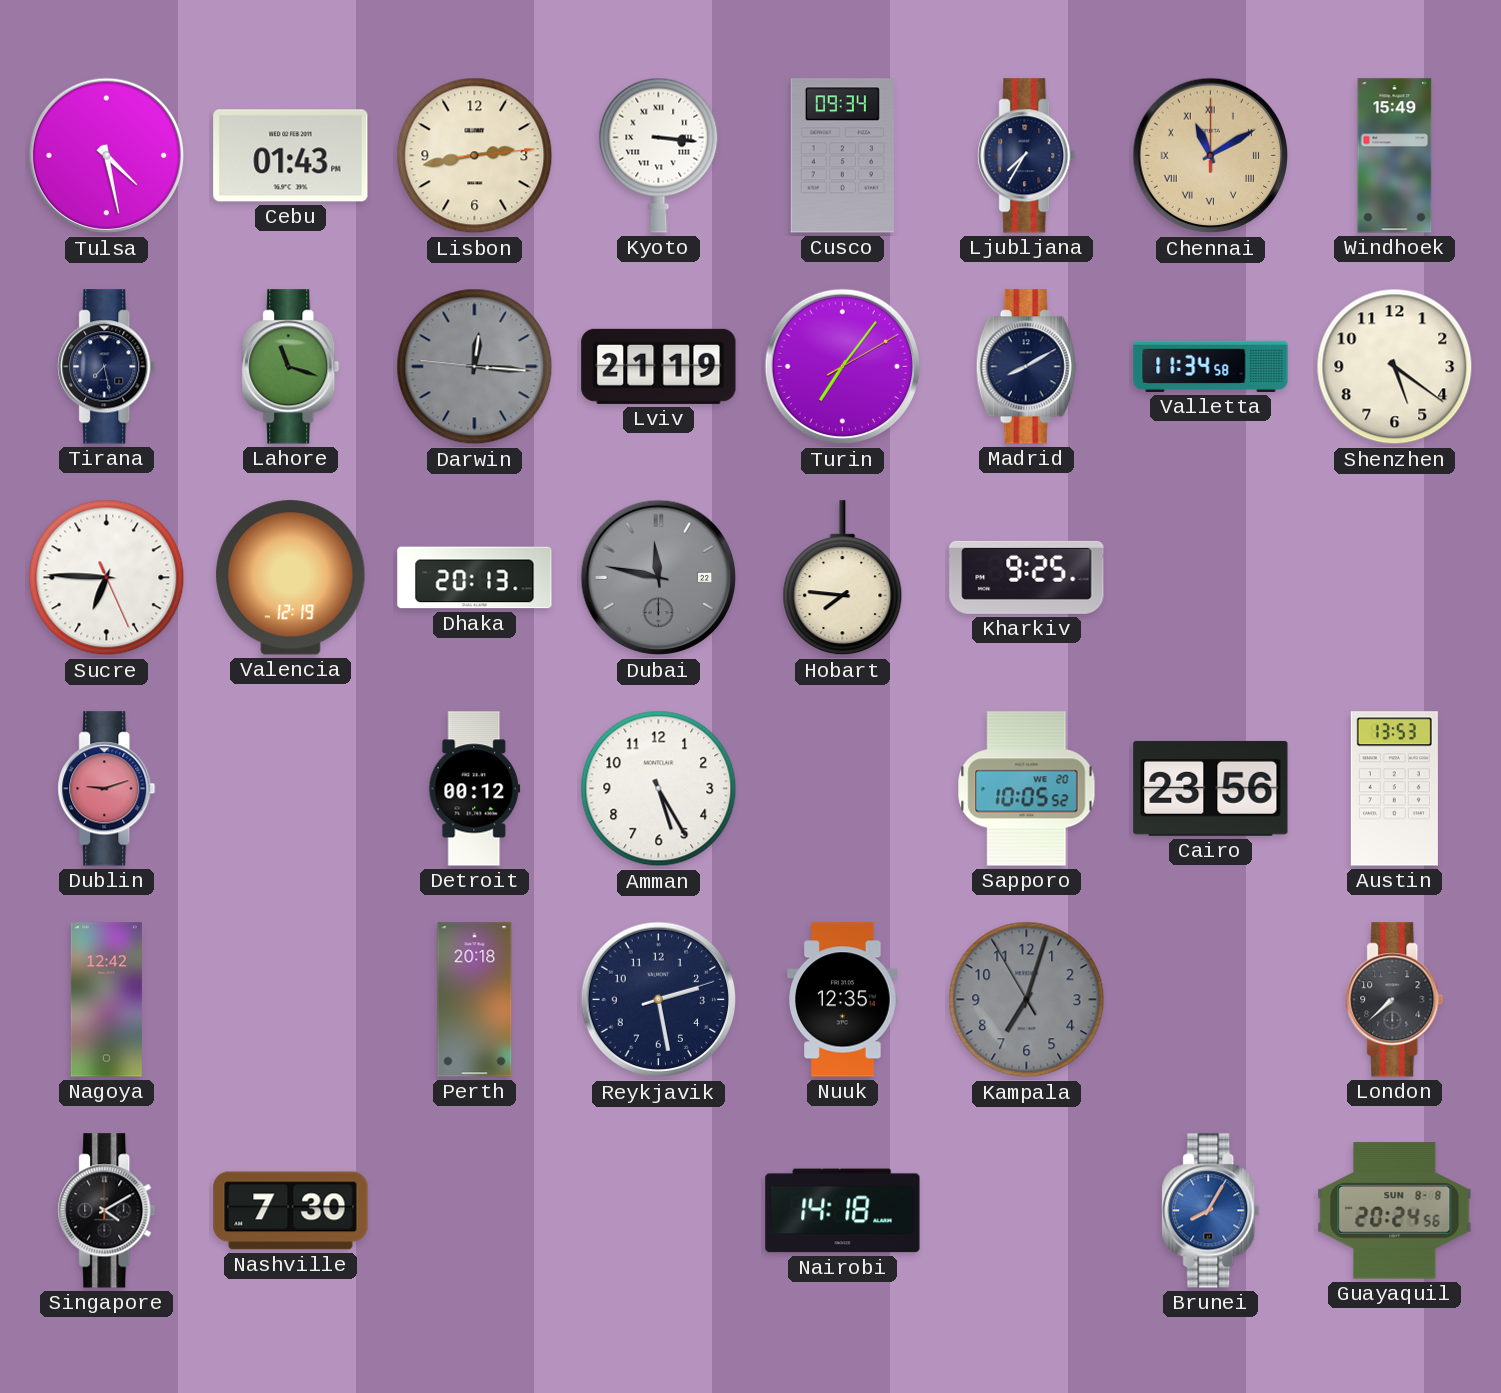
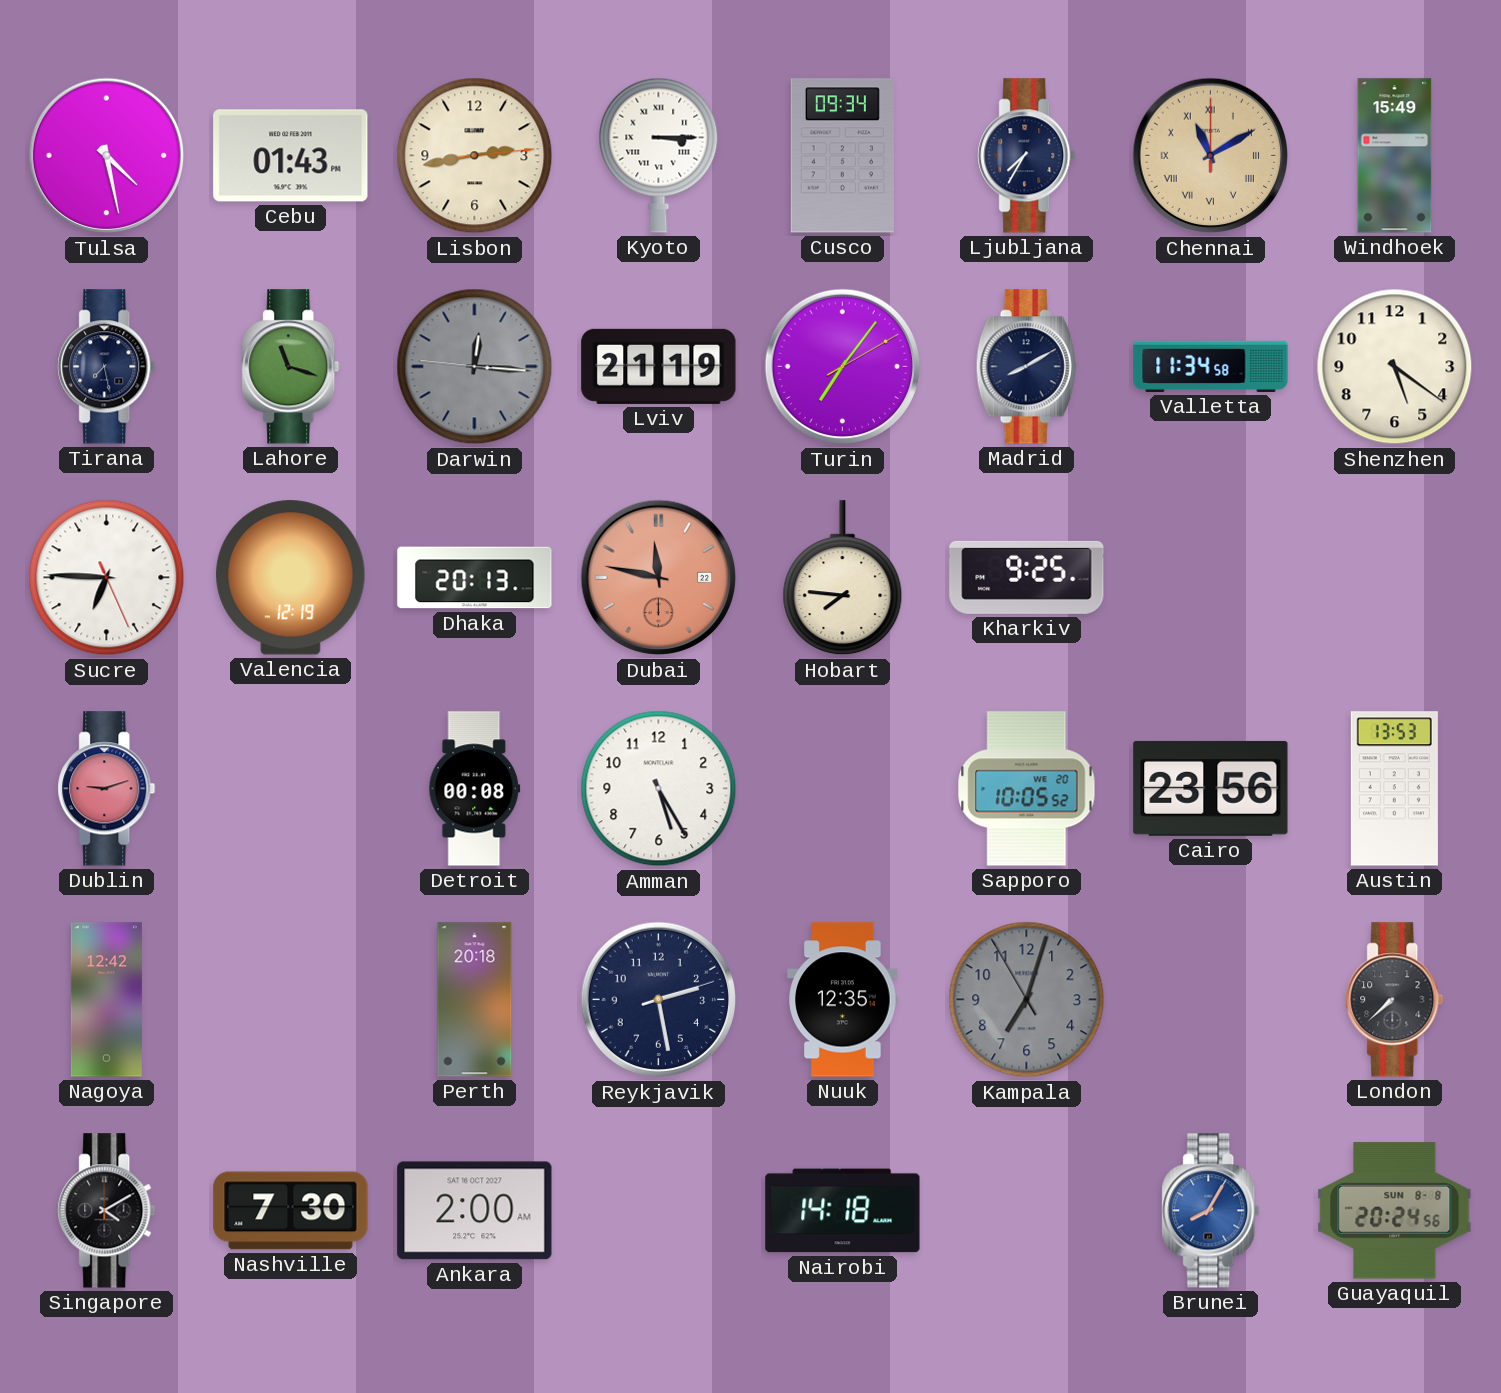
Kyoto: 3:16 -> 3:15
Dubai dial: grey -> salmon
Detroit: 00:12 -> 00:08
Ankara: none -> 2:00
